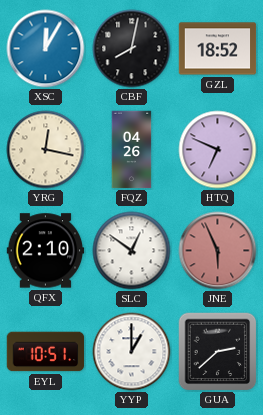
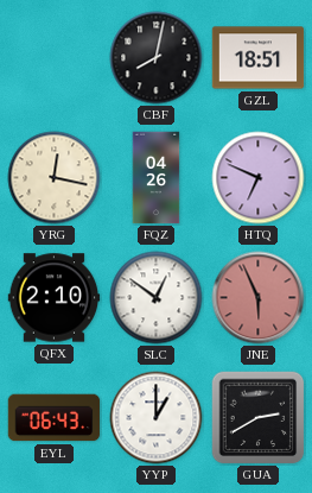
XSC: 12:05 -> none
GZL: 18:52 -> 18:51
EYL: 10:51 -> 06:43
GUA: 2:38 -> 2:40
